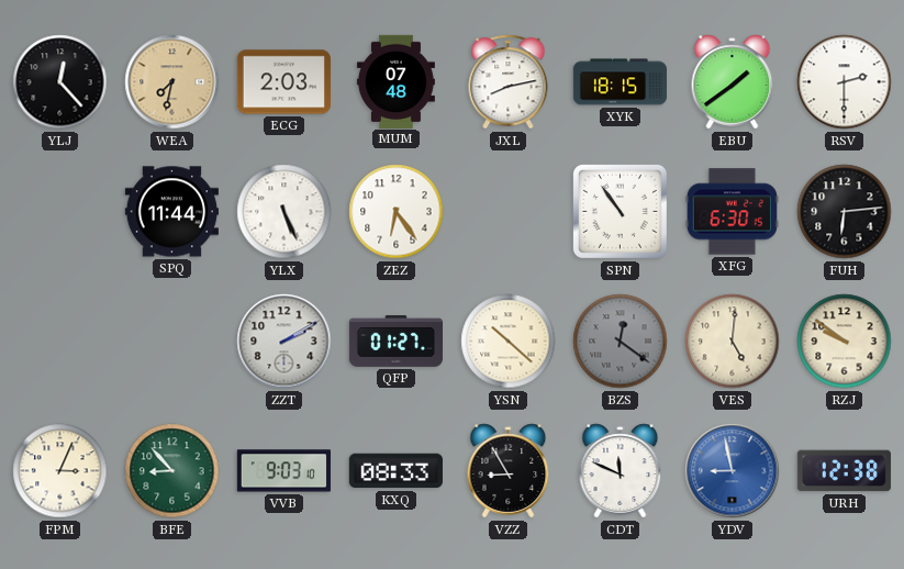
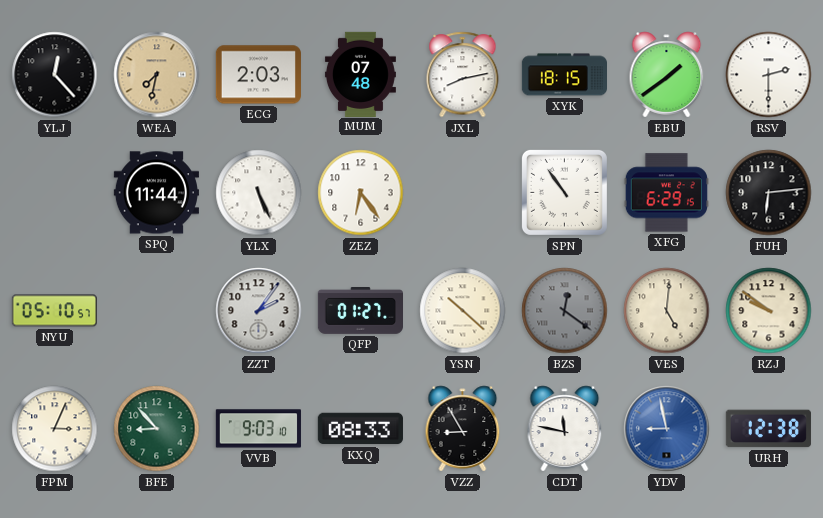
XFG: 6:30 -> 6:29
NYU: none -> 05:10
ZZT: 2:10 -> 2:06
CDT: 11:49 -> 11:47
